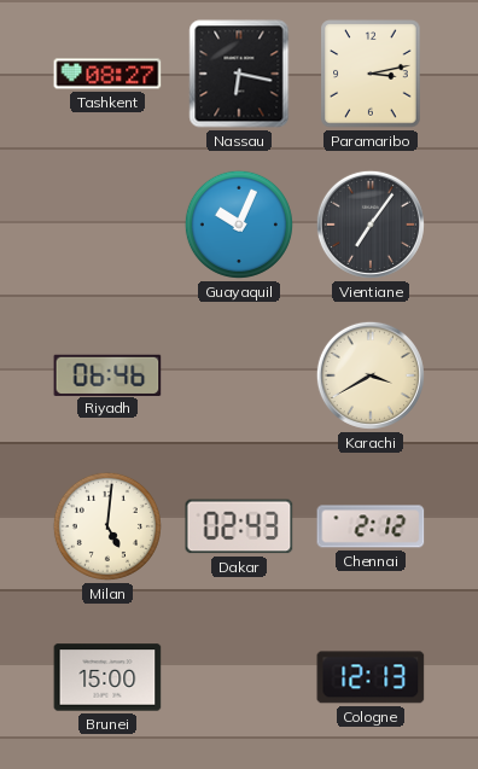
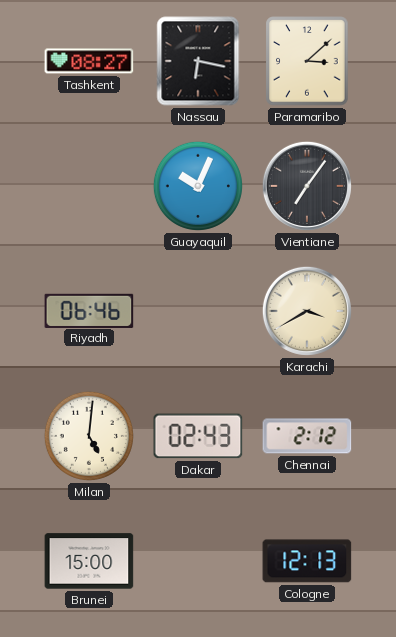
Paramaribo: 3:13 -> 3:08
